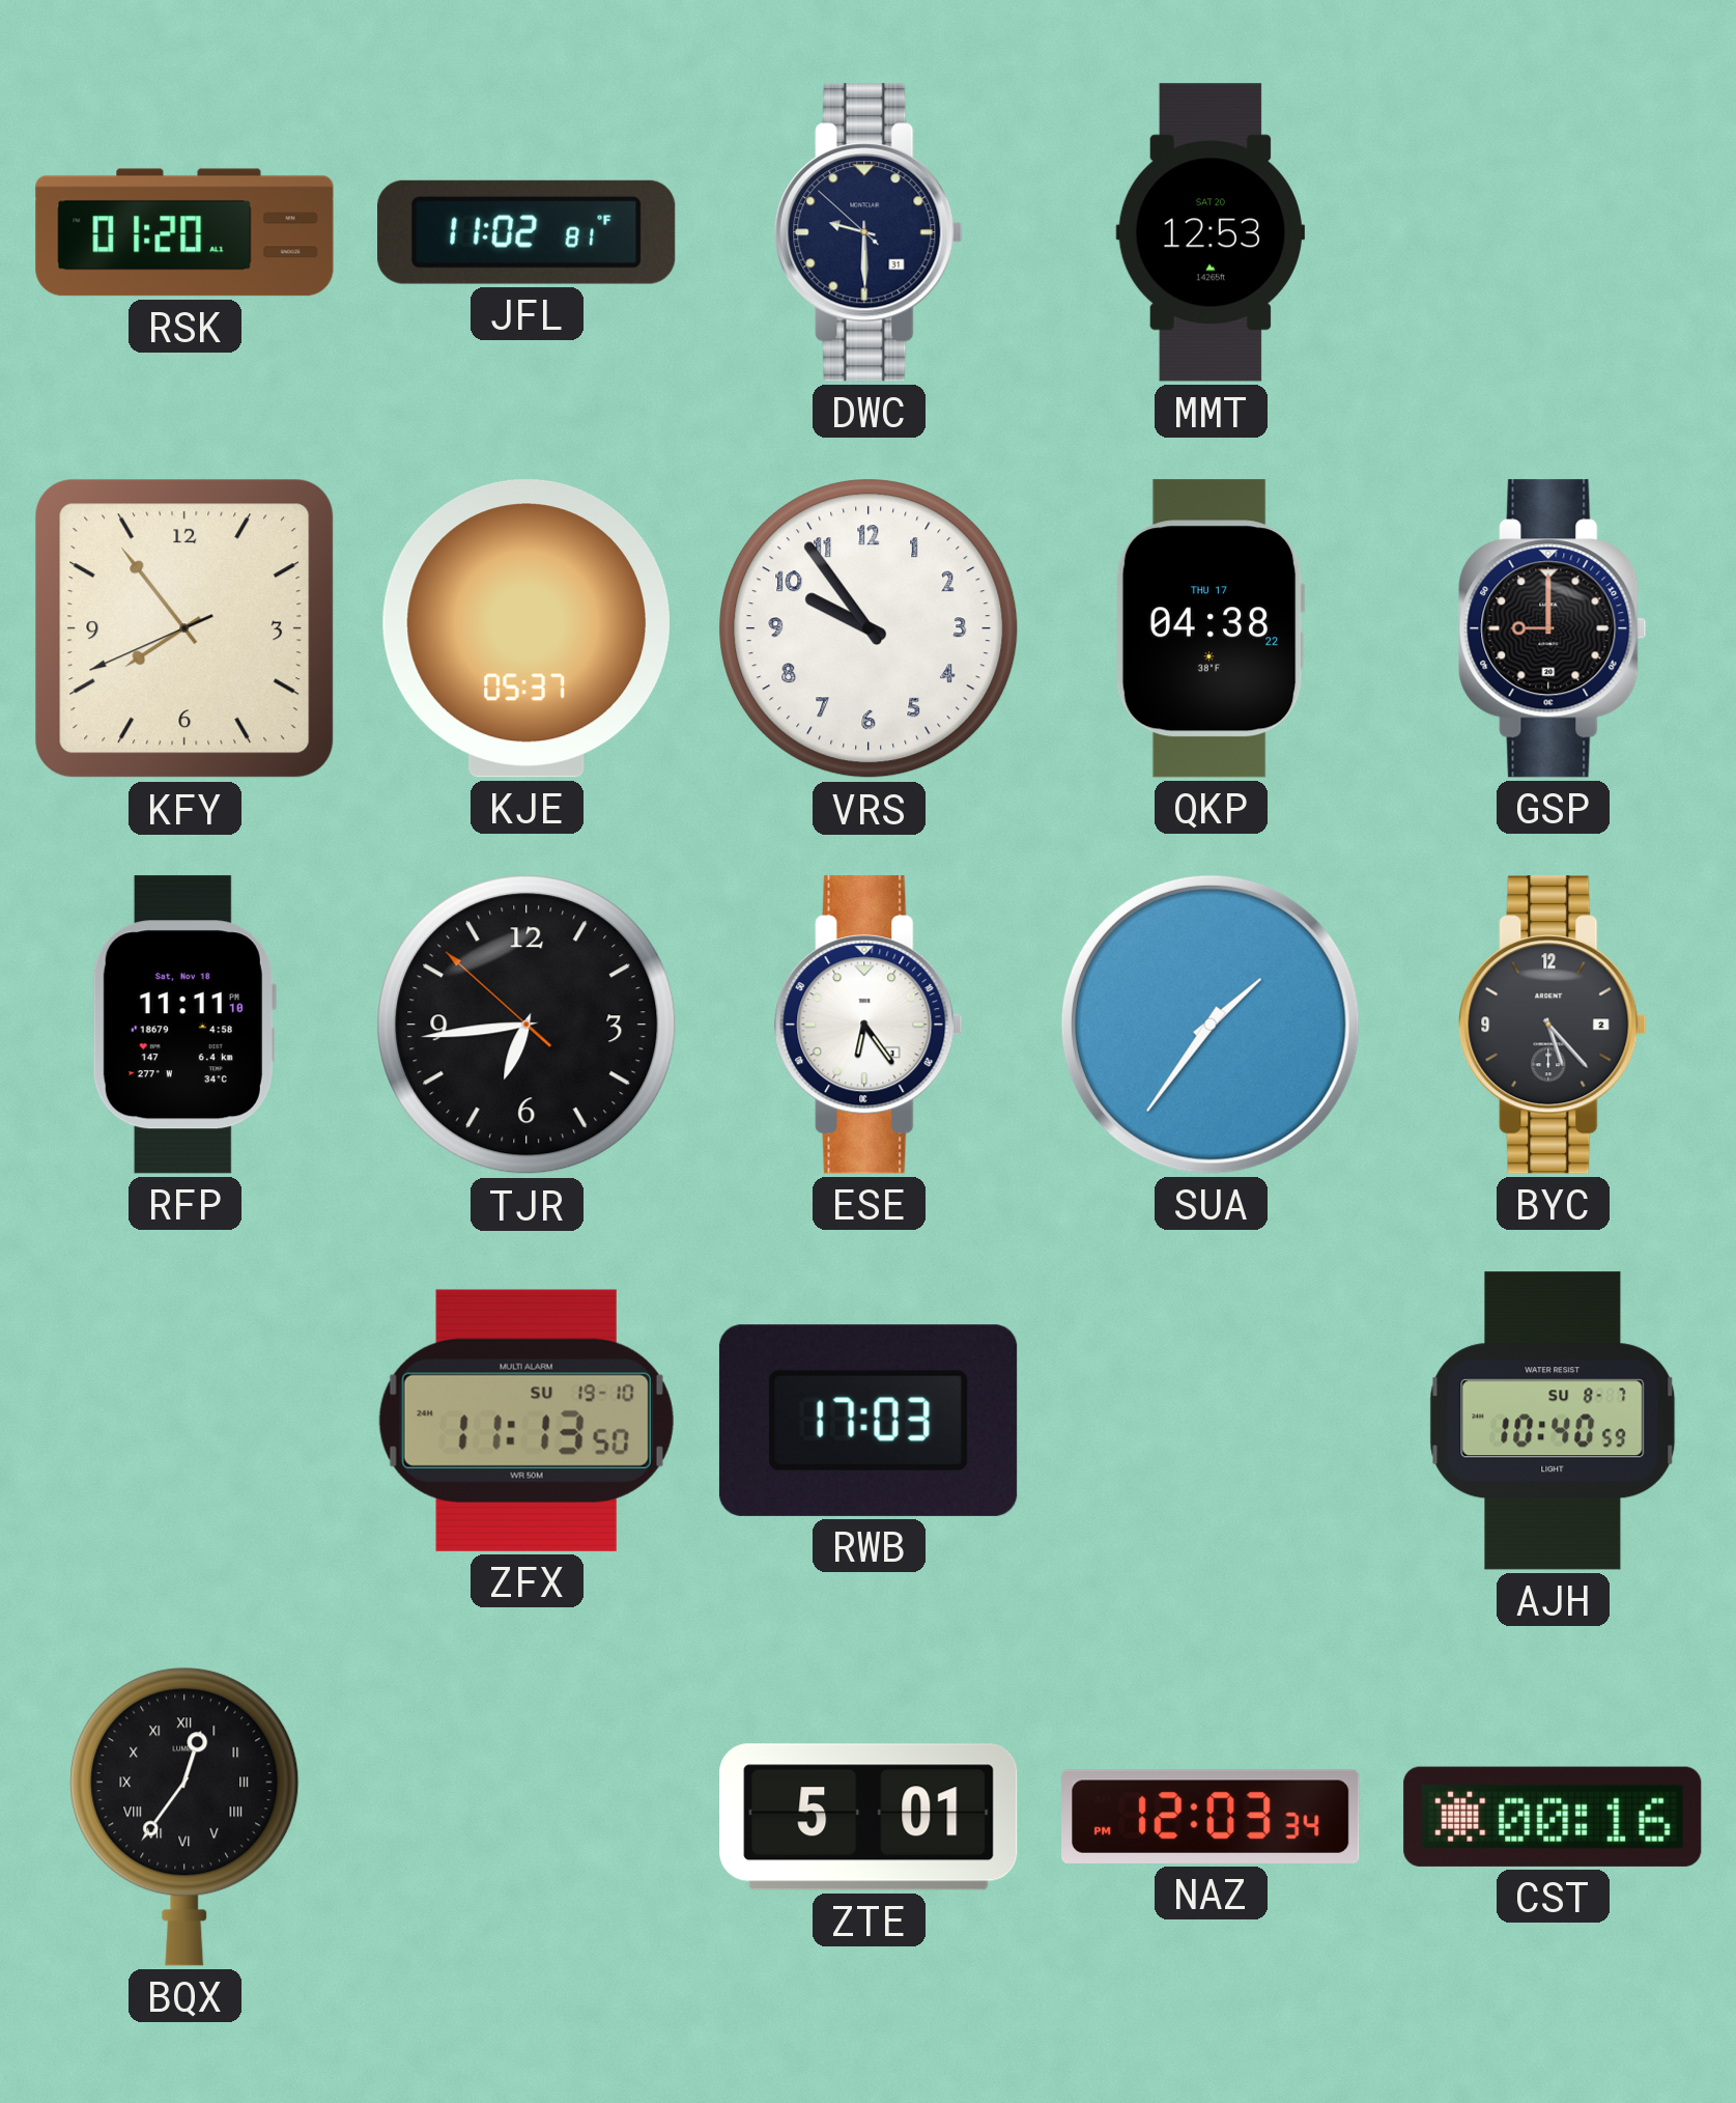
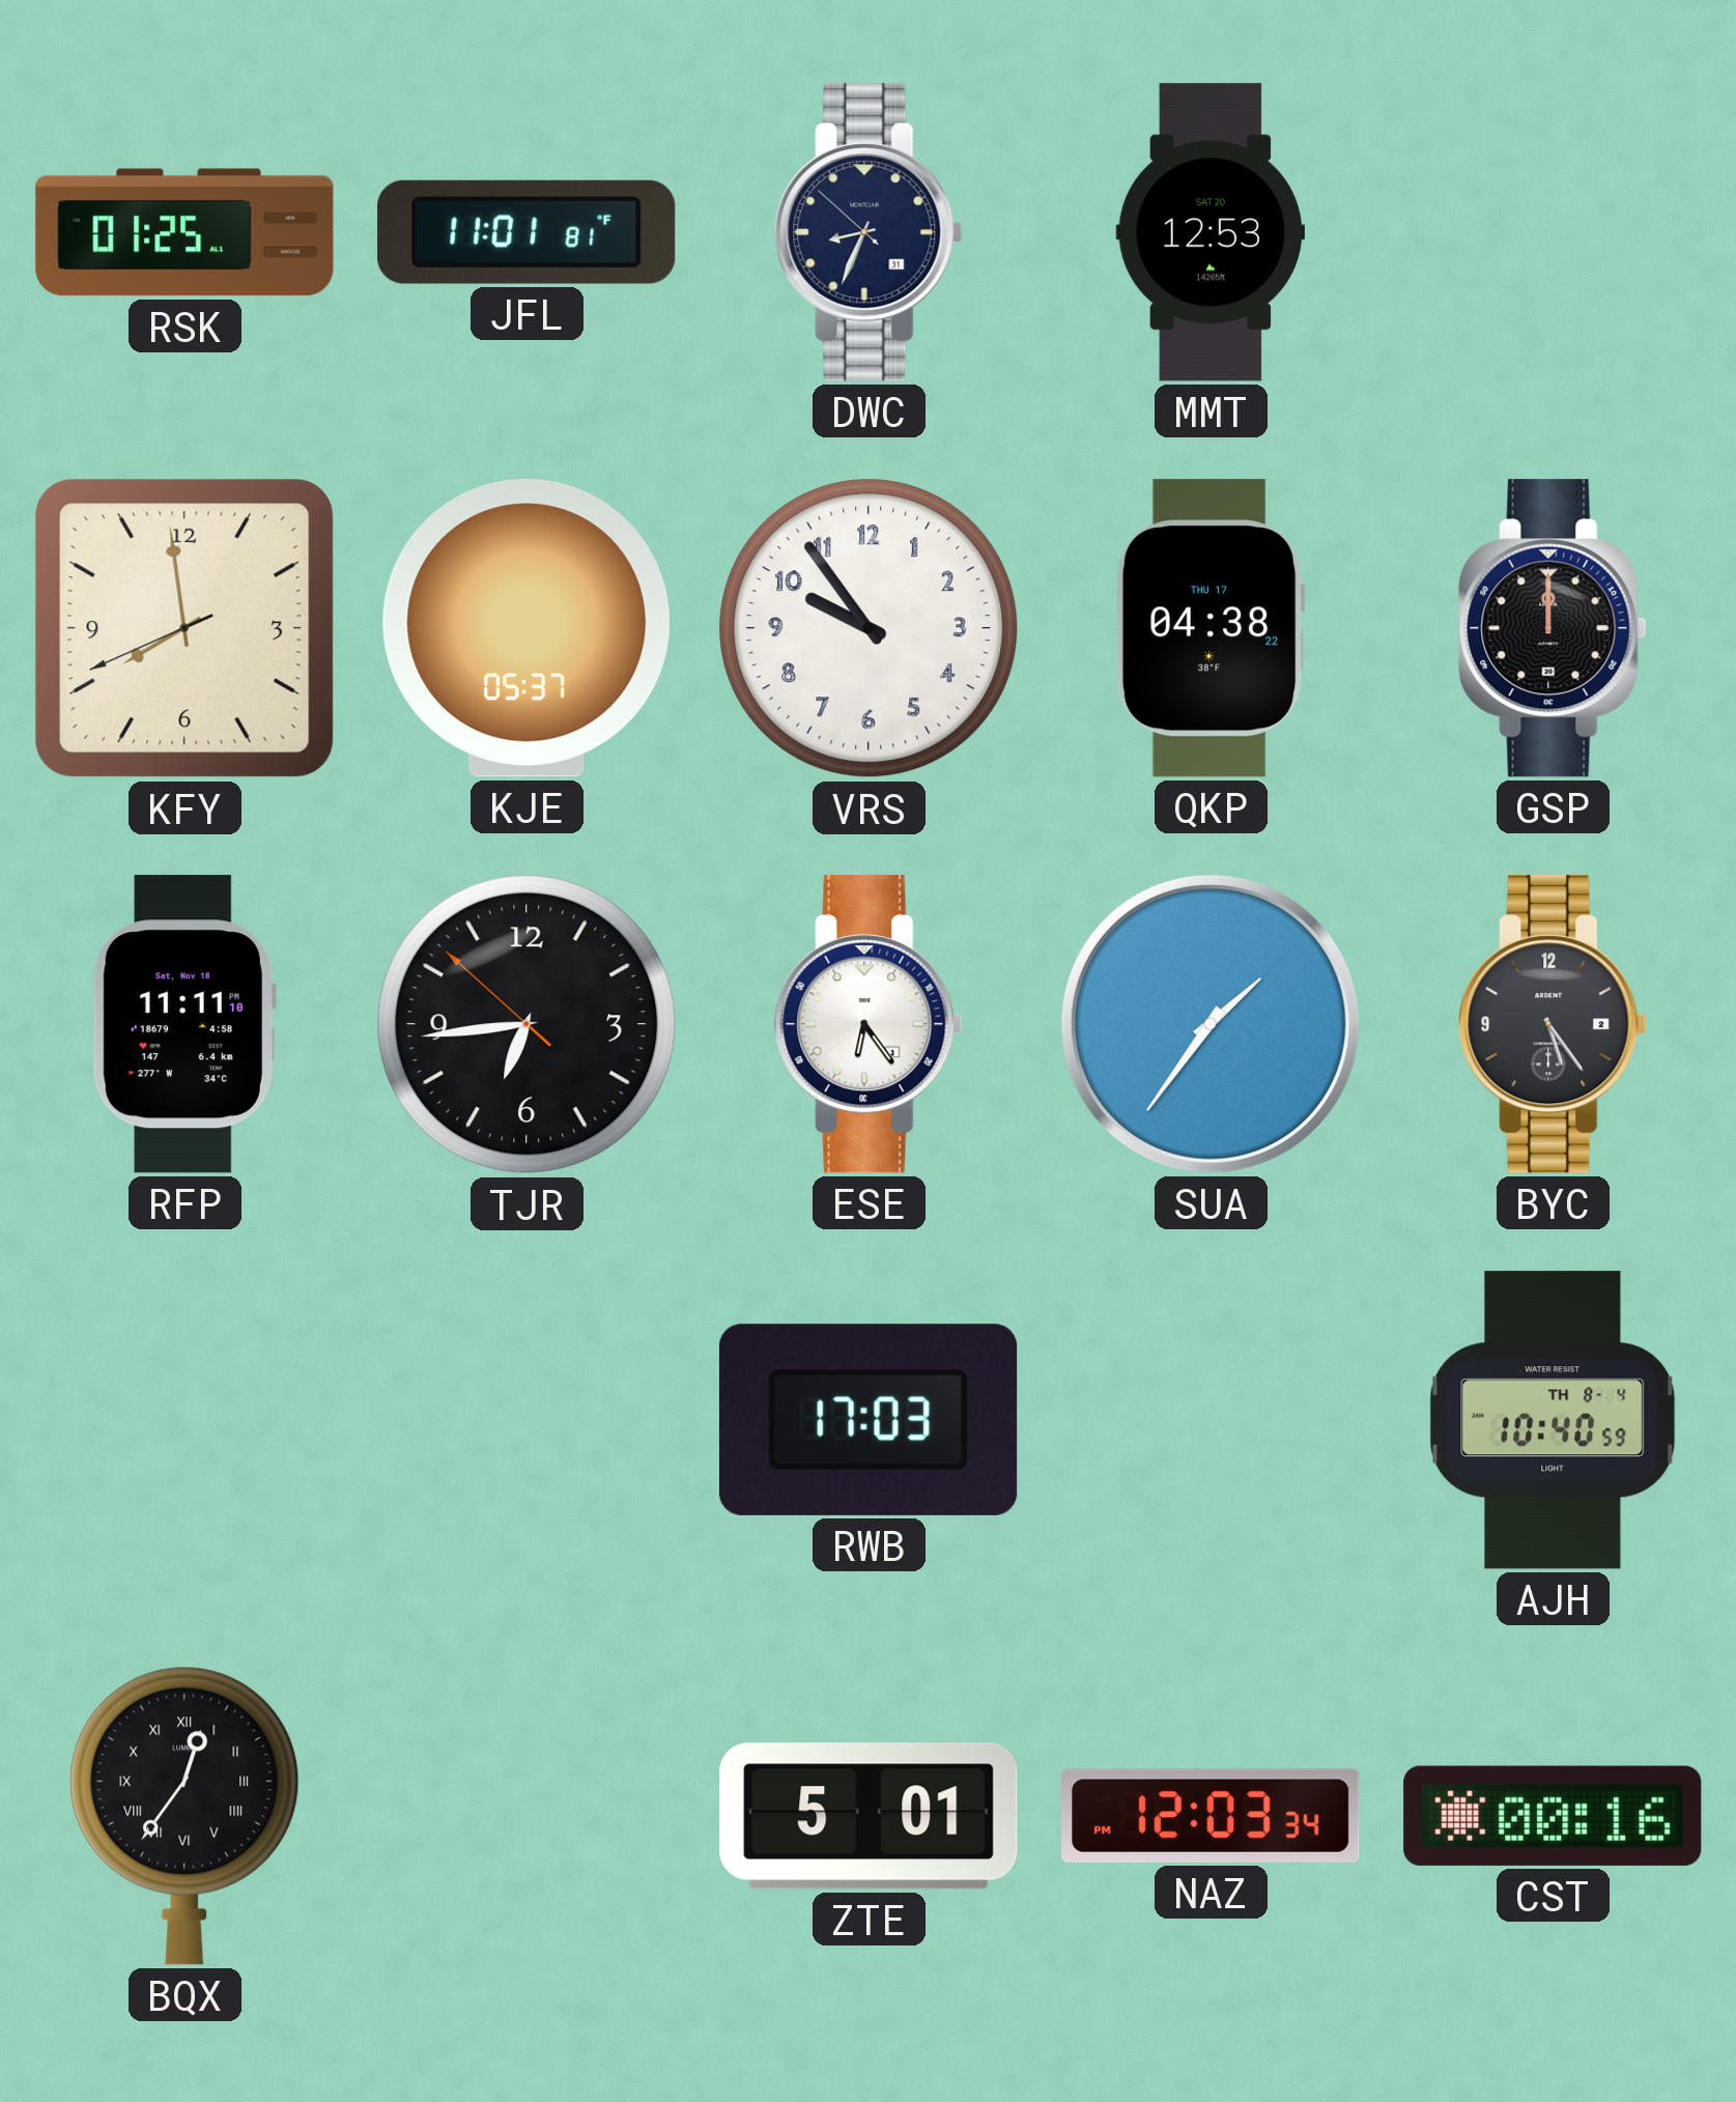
RSK: 01:20 -> 01:25
JFL: 11:02 -> 11:01
DWC: 9:29 -> 8:33
KFY: 7:53 -> 7:58
GSP: 9:00 -> 12:00
BYC: 5:23 -> 5:24
ZFX: 11:13 -> none
AJH date: SU 8-7 -> TH 8-4
